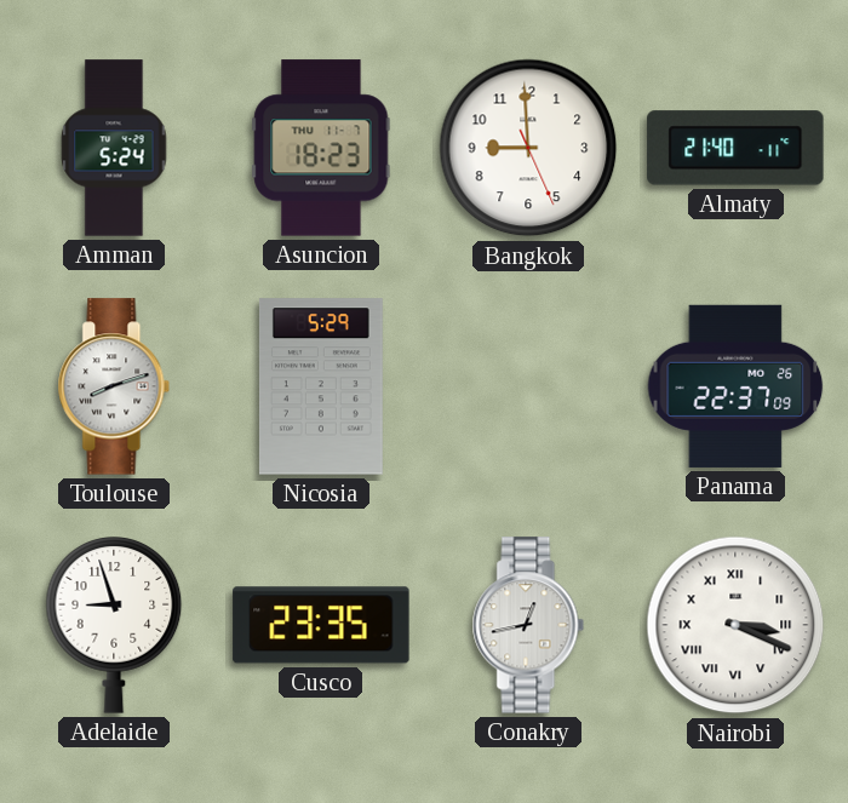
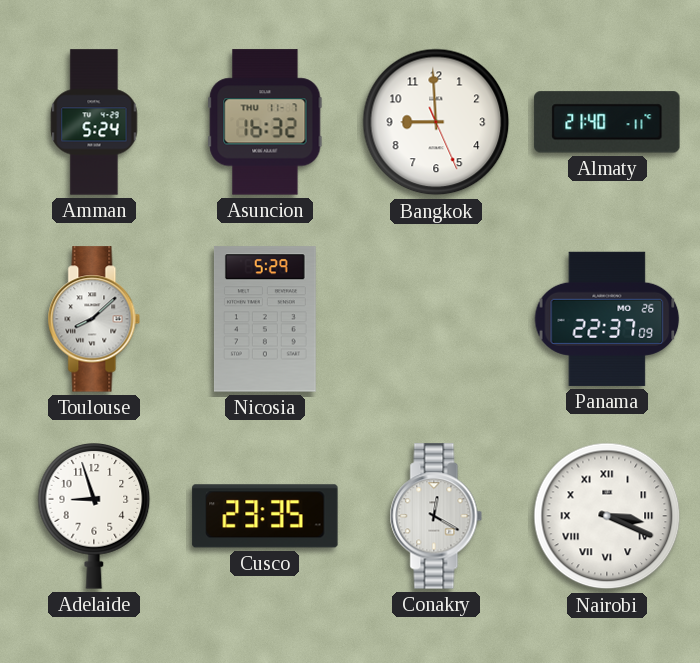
Asuncion: 18:23 -> 16:32
Toulouse: 8:12 -> 8:08
Conakry: 12:43 -> 12:20
